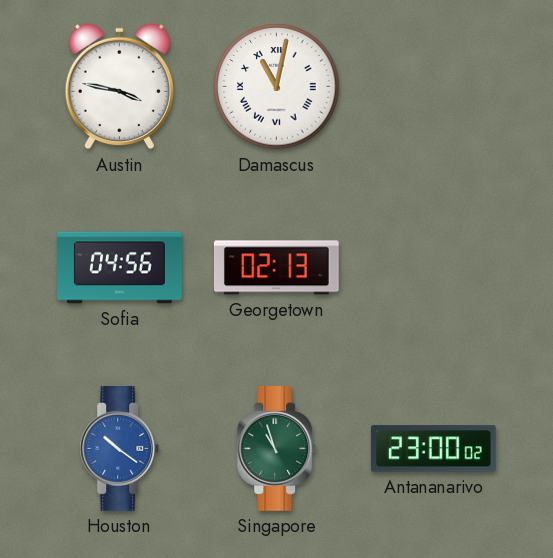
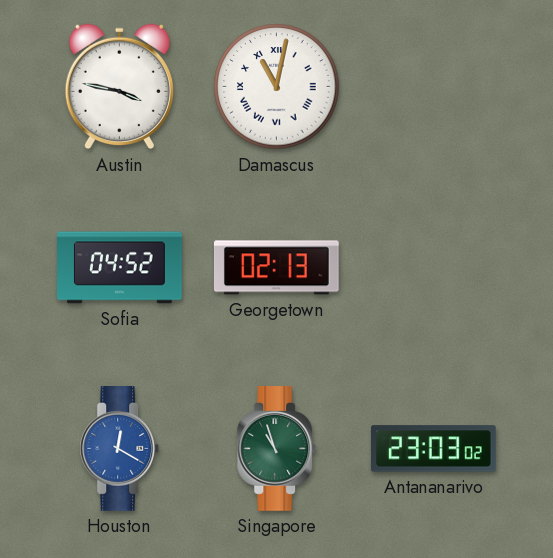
Sofia: 04:56 -> 04:52
Houston: 10:21 -> 12:20
Antananarivo: 23:00 -> 23:03
